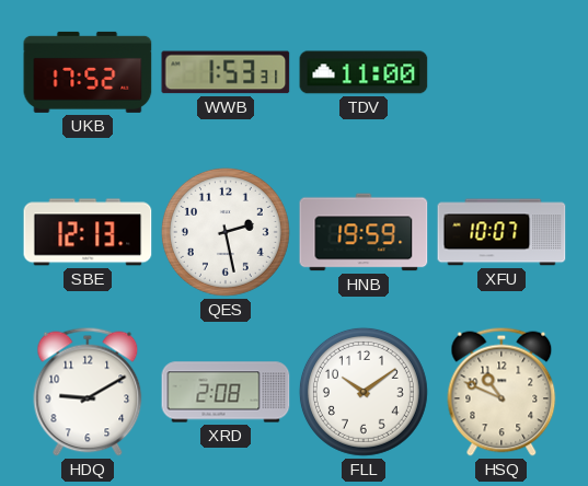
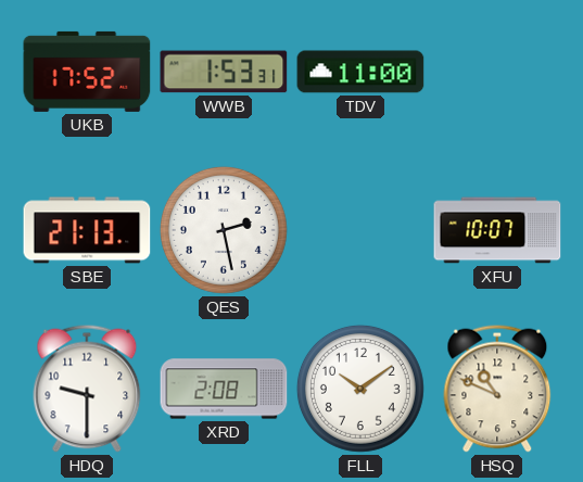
SBE: 12:13 -> 21:13
HNB: 19:59 -> none
HDQ: 9:10 -> 9:30
